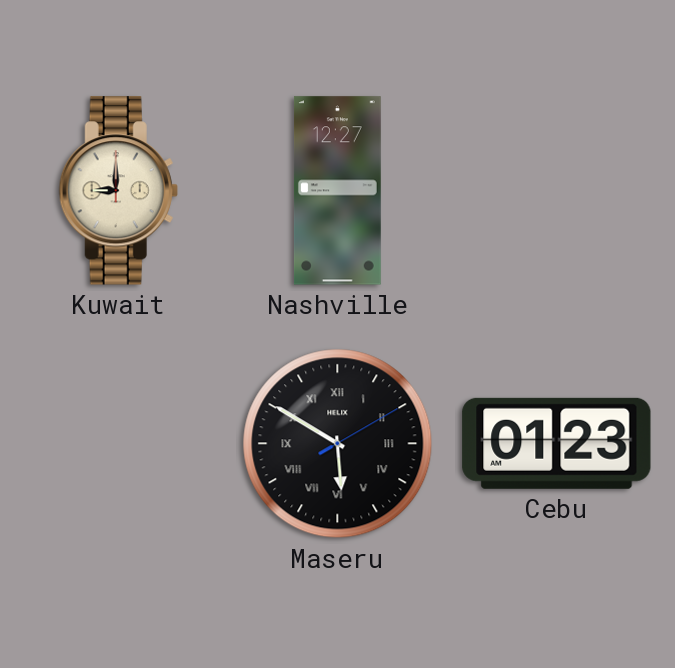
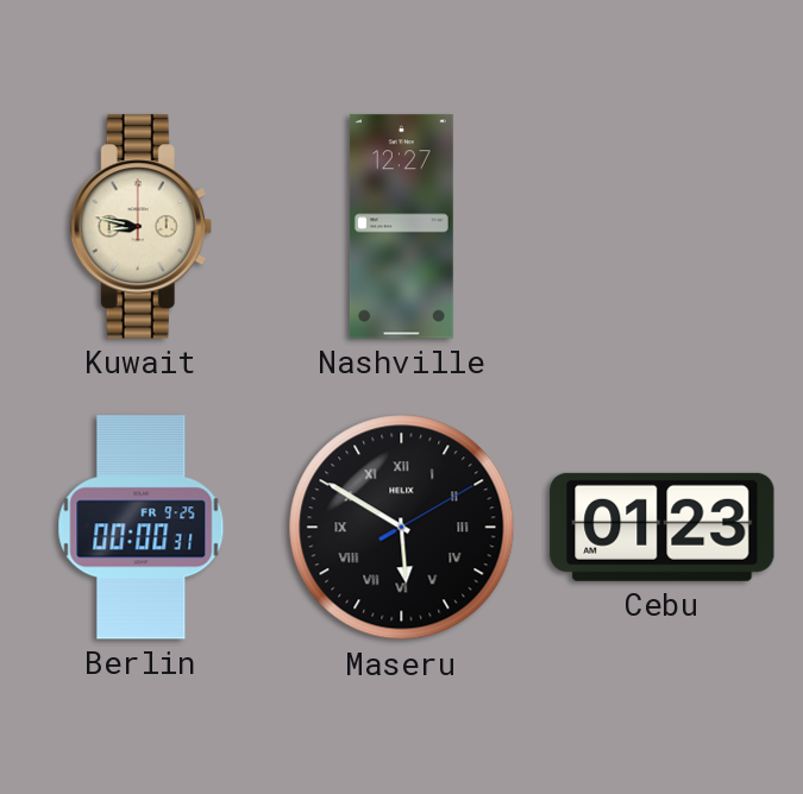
Kuwait: 9:00 -> 8:47
Berlin: none -> 00:00
